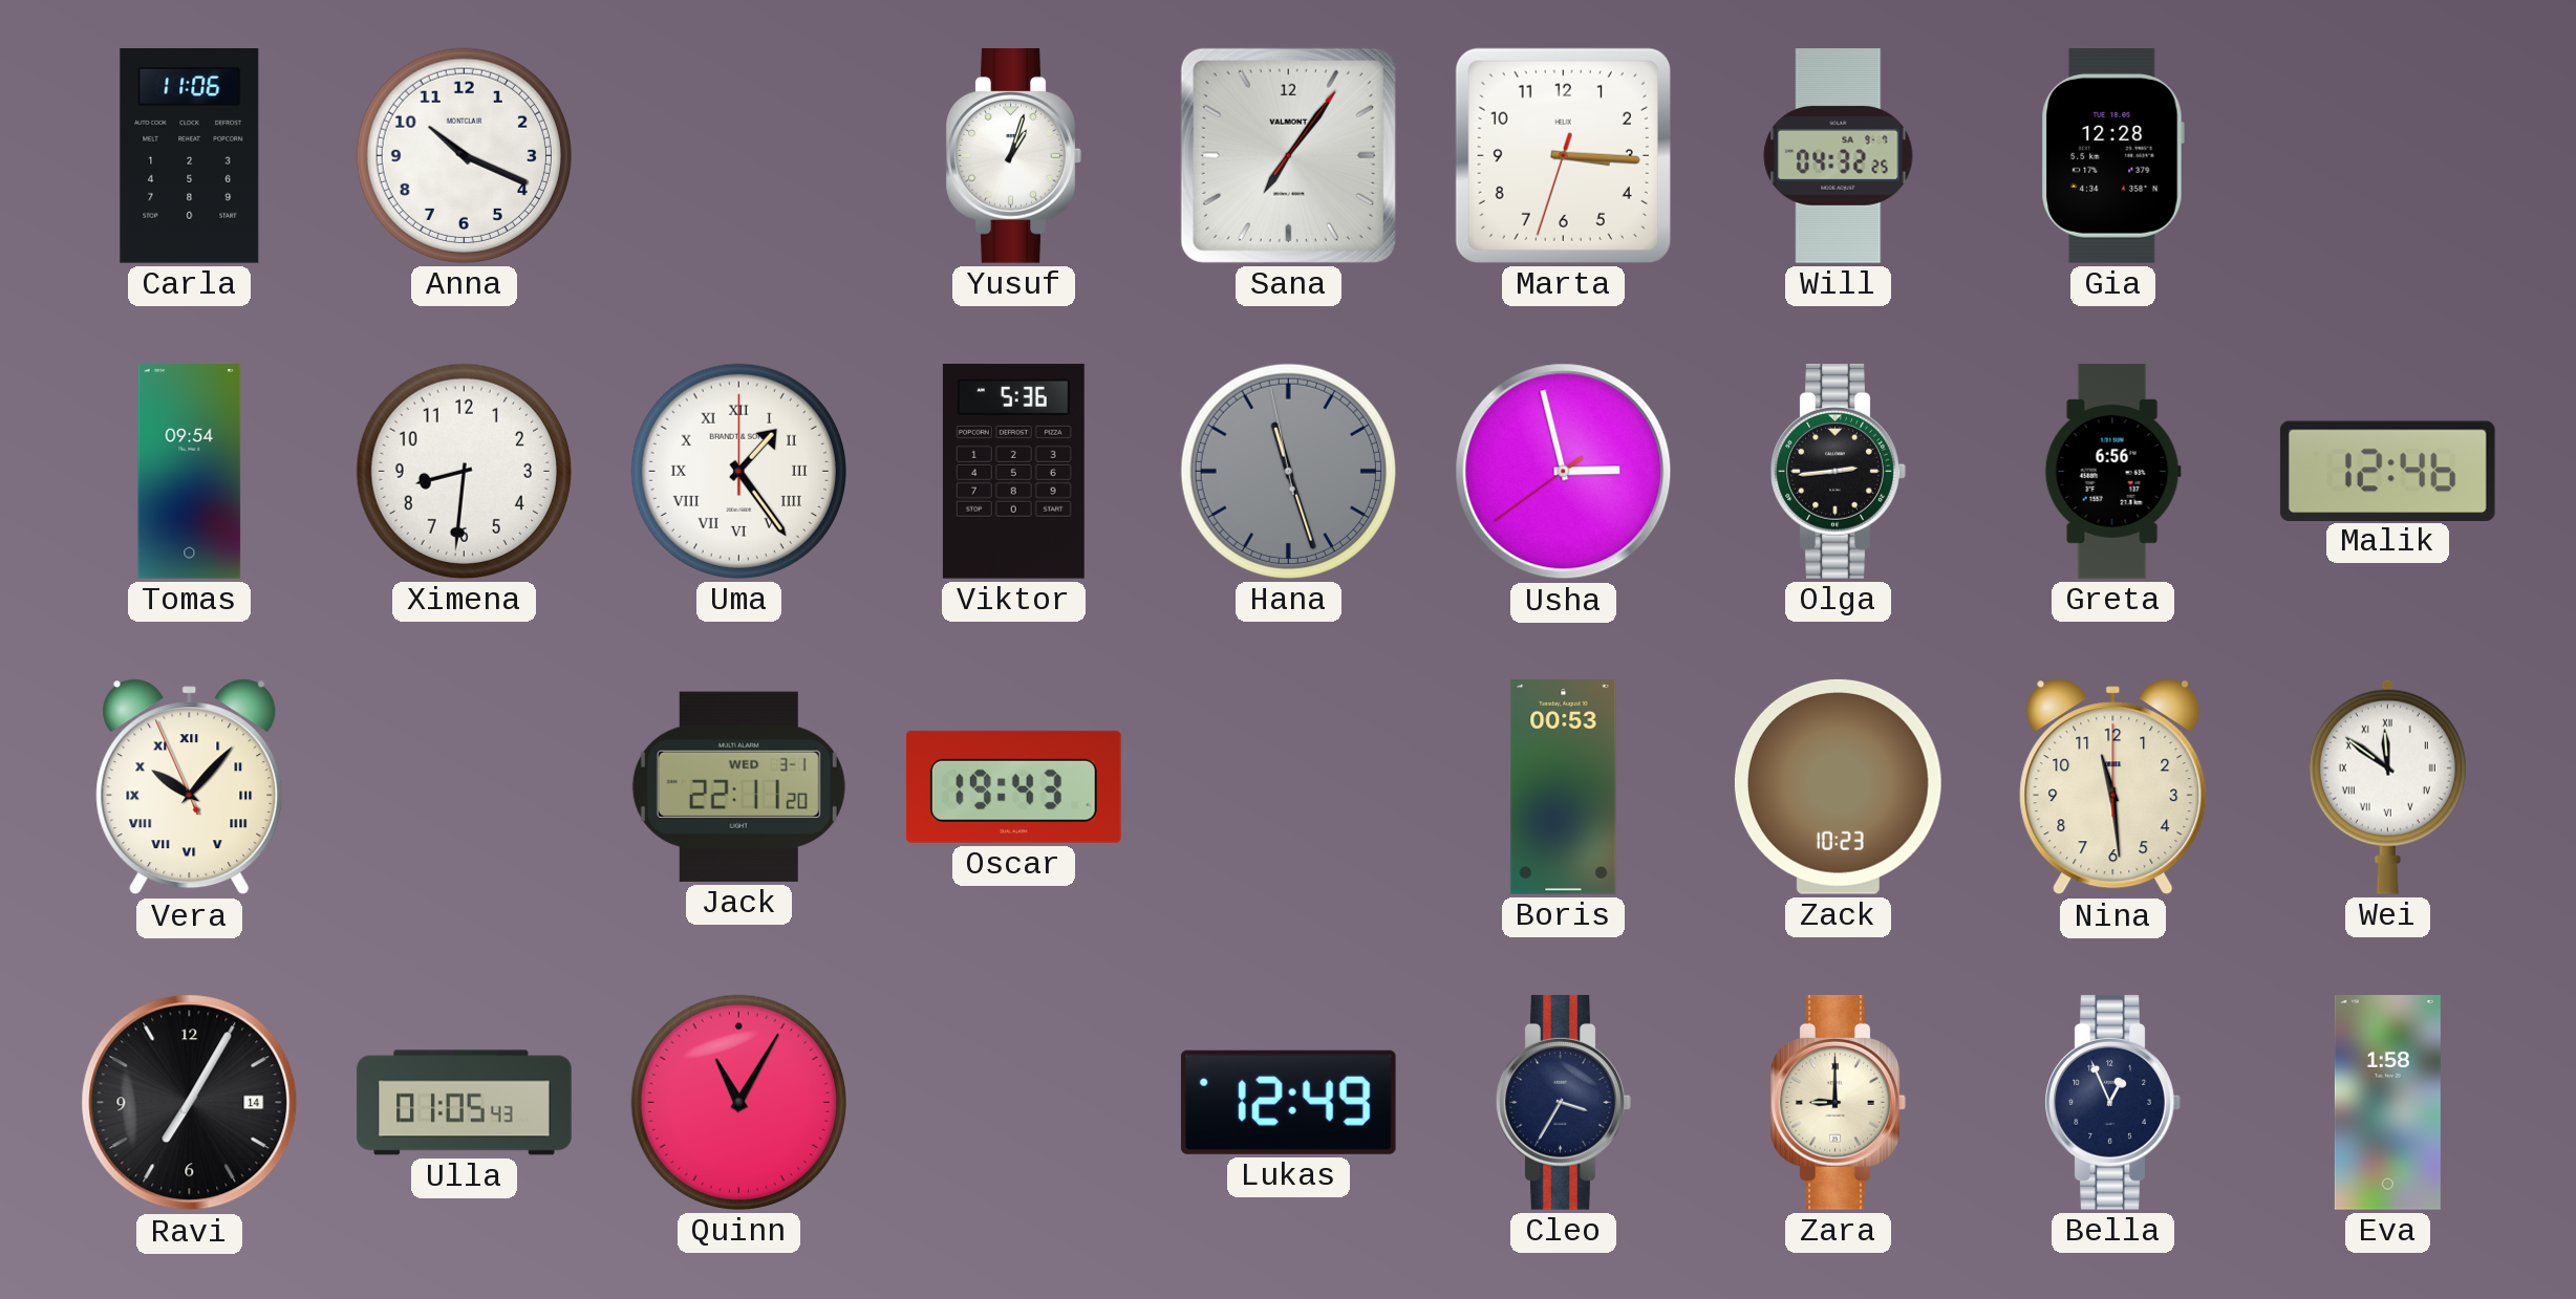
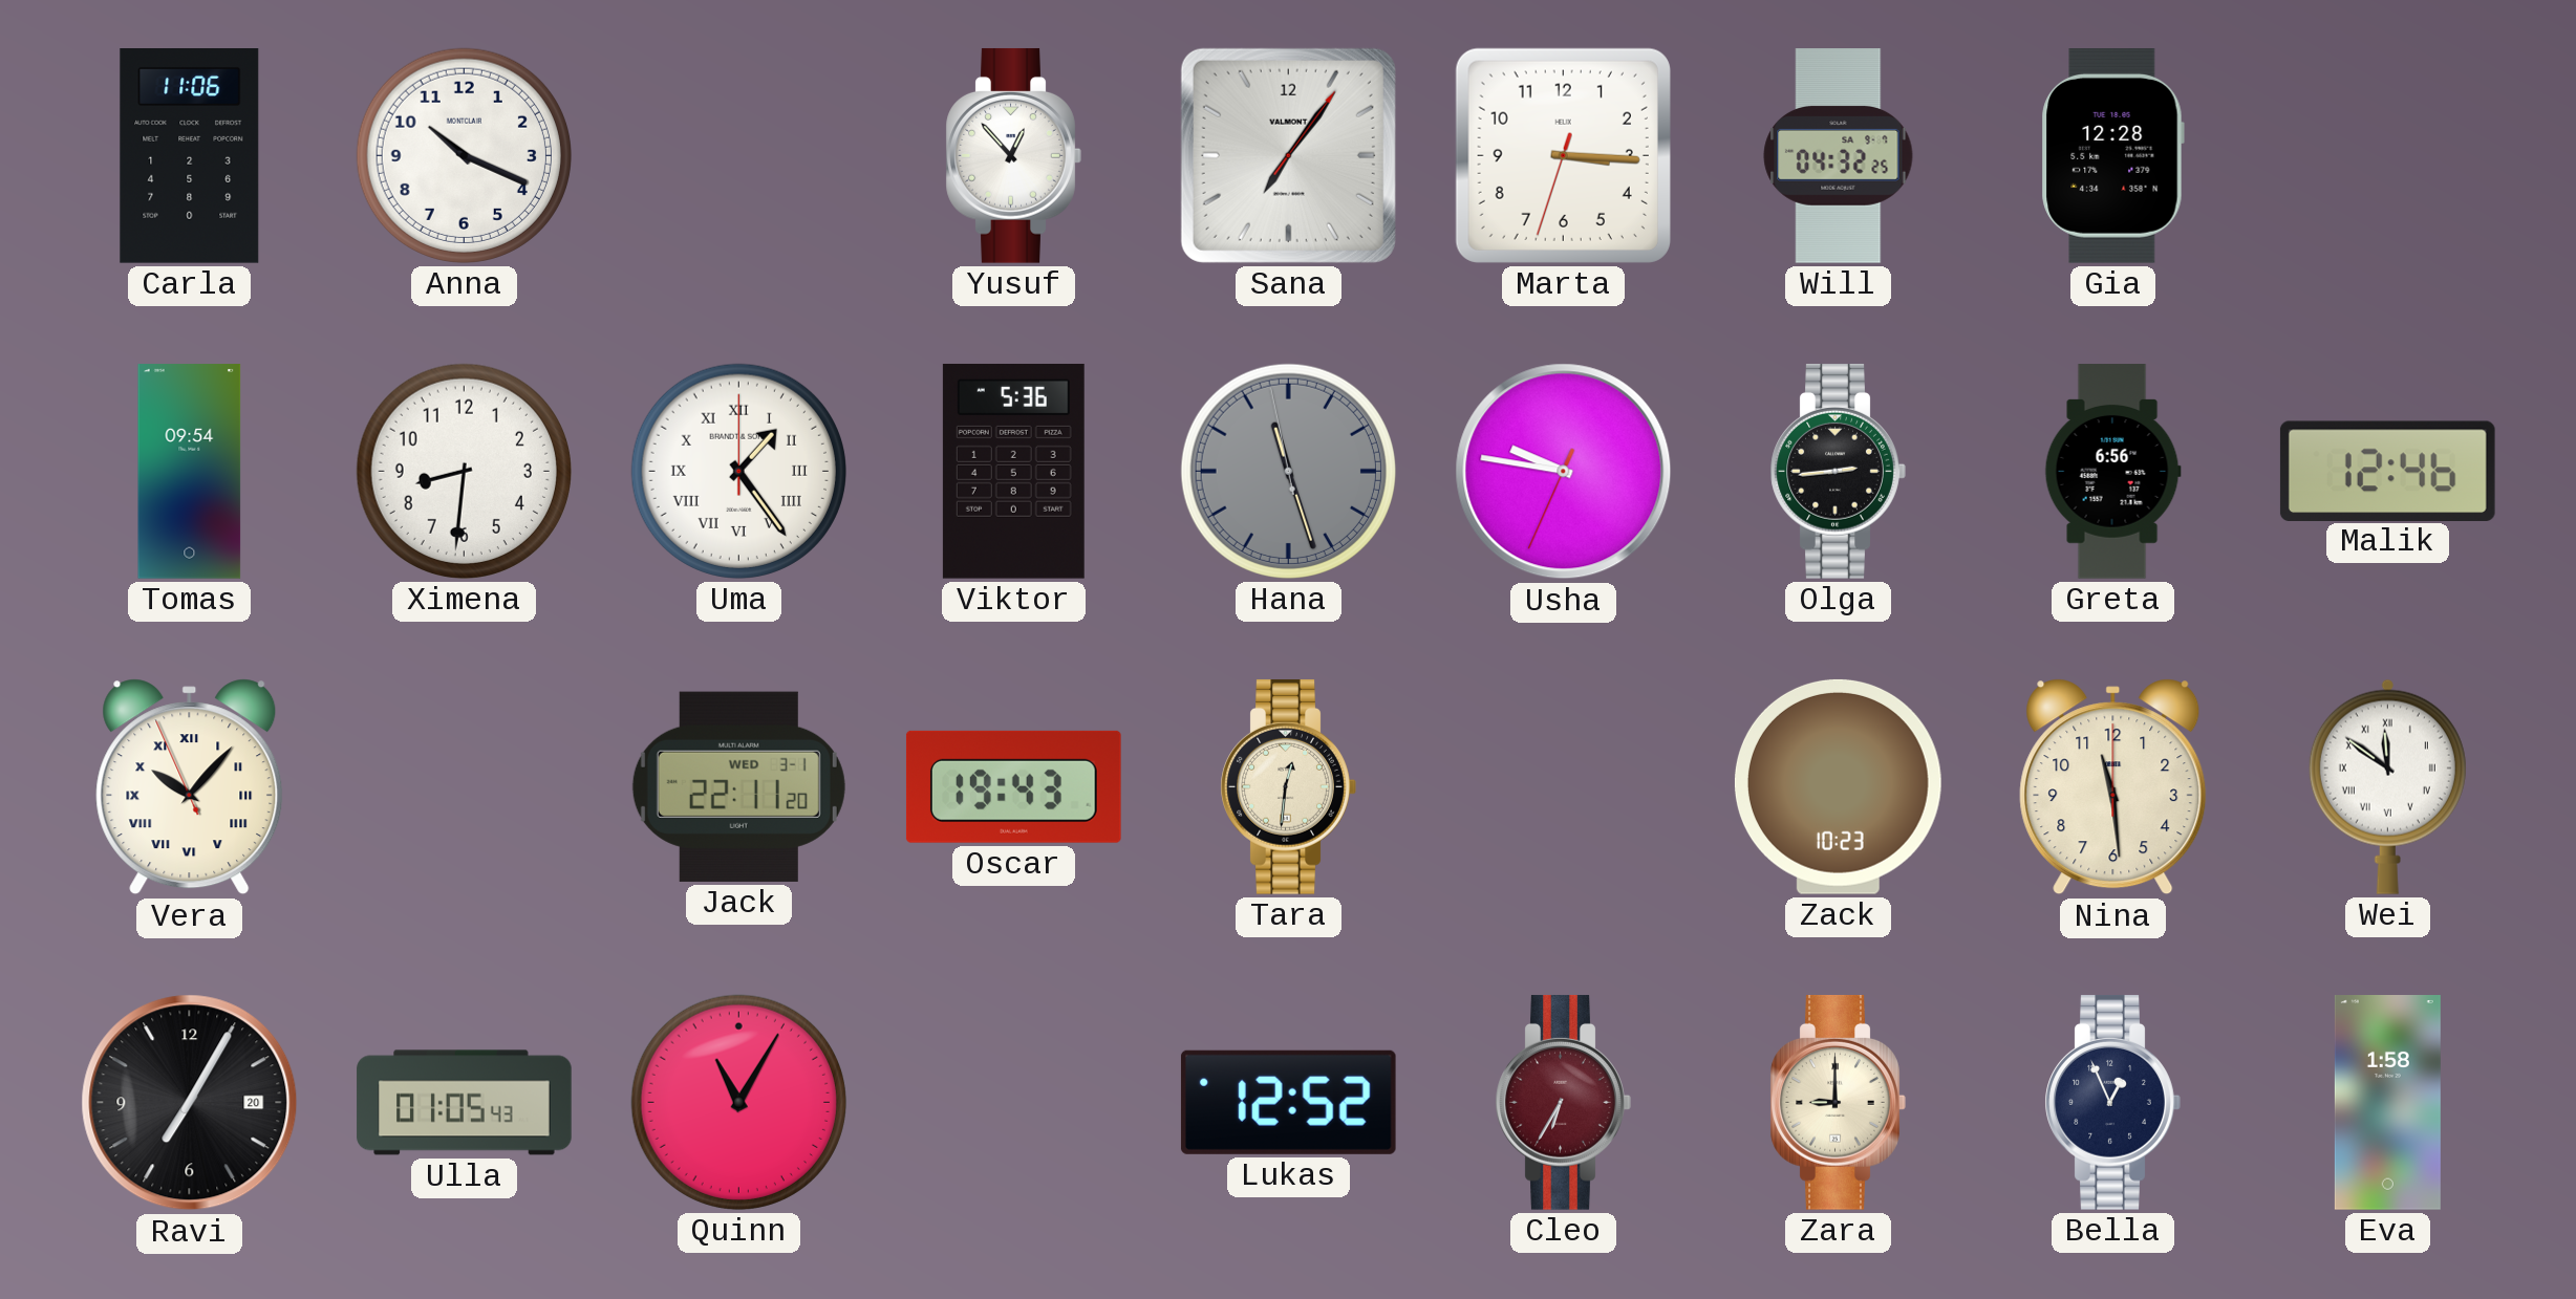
Yusuf: 1:03 -> 12:53
Usha: 2:57 -> 9:46
Tara: none -> 12:31
Boris: 00:53 -> none
Ravi date: 14 -> 20
Lukas: 12:49 -> 12:52
Cleo: 3:35 -> 6:35
Cleo dial: navy -> burgundy
